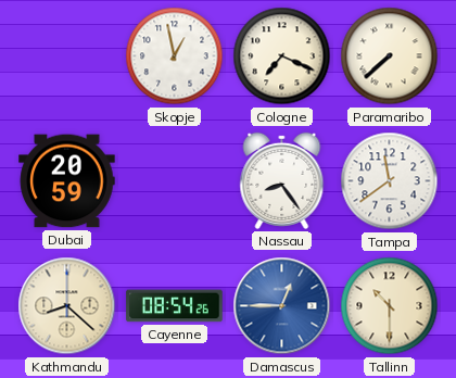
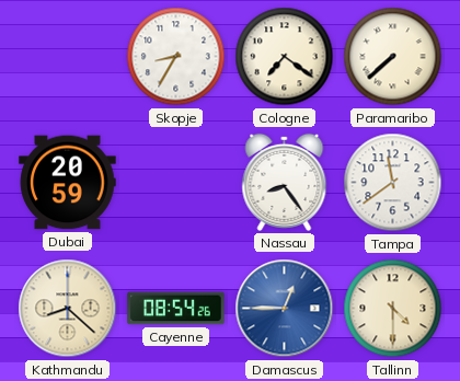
Skopje: 12:58 -> 8:35
Cologne: 7:19 -> 7:21
Tallinn: 10:30 -> 4:30
